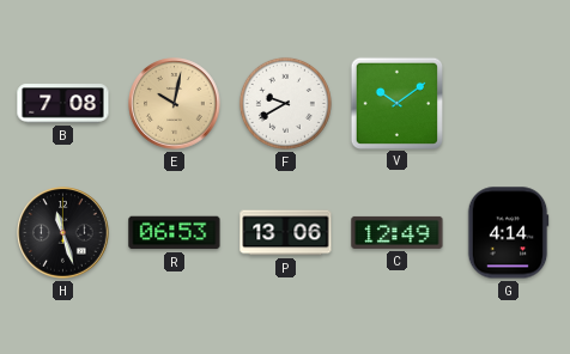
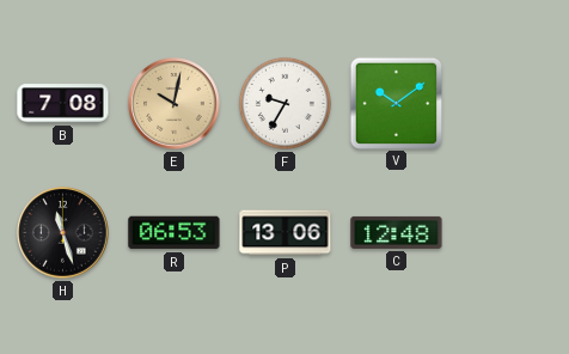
F: 9:40 -> 9:35
C: 12:49 -> 12:48
G: 4:14 -> none
